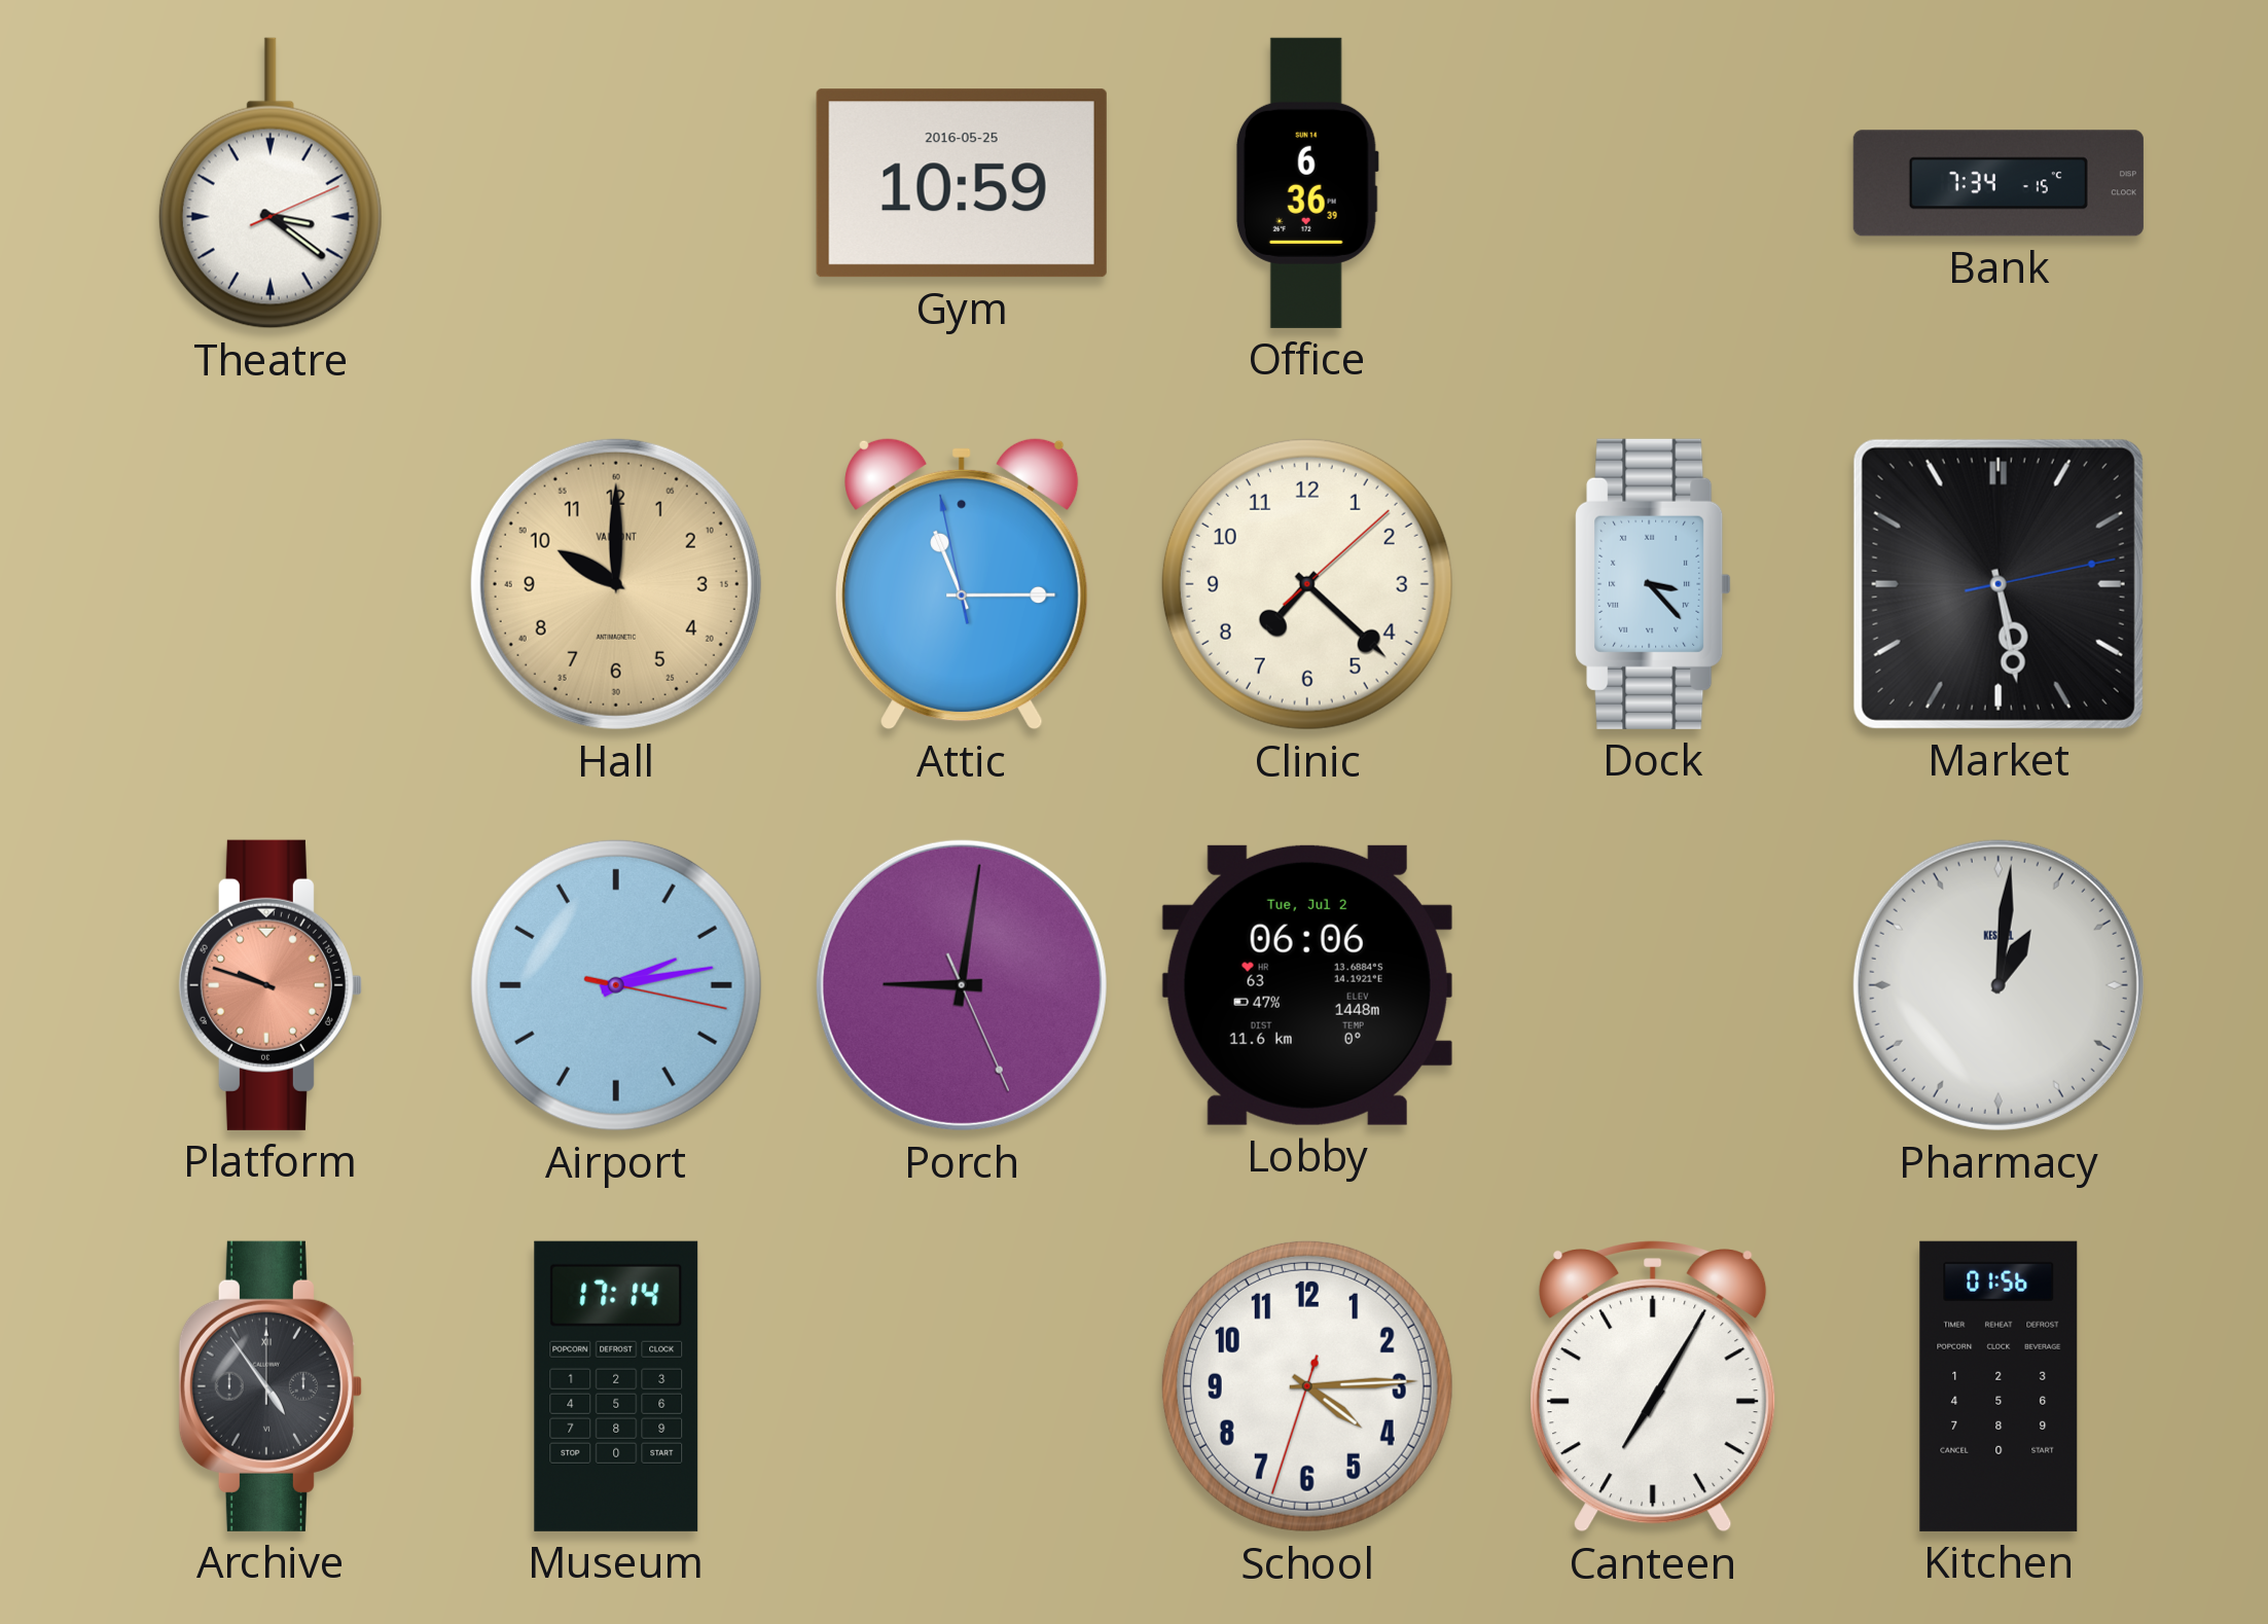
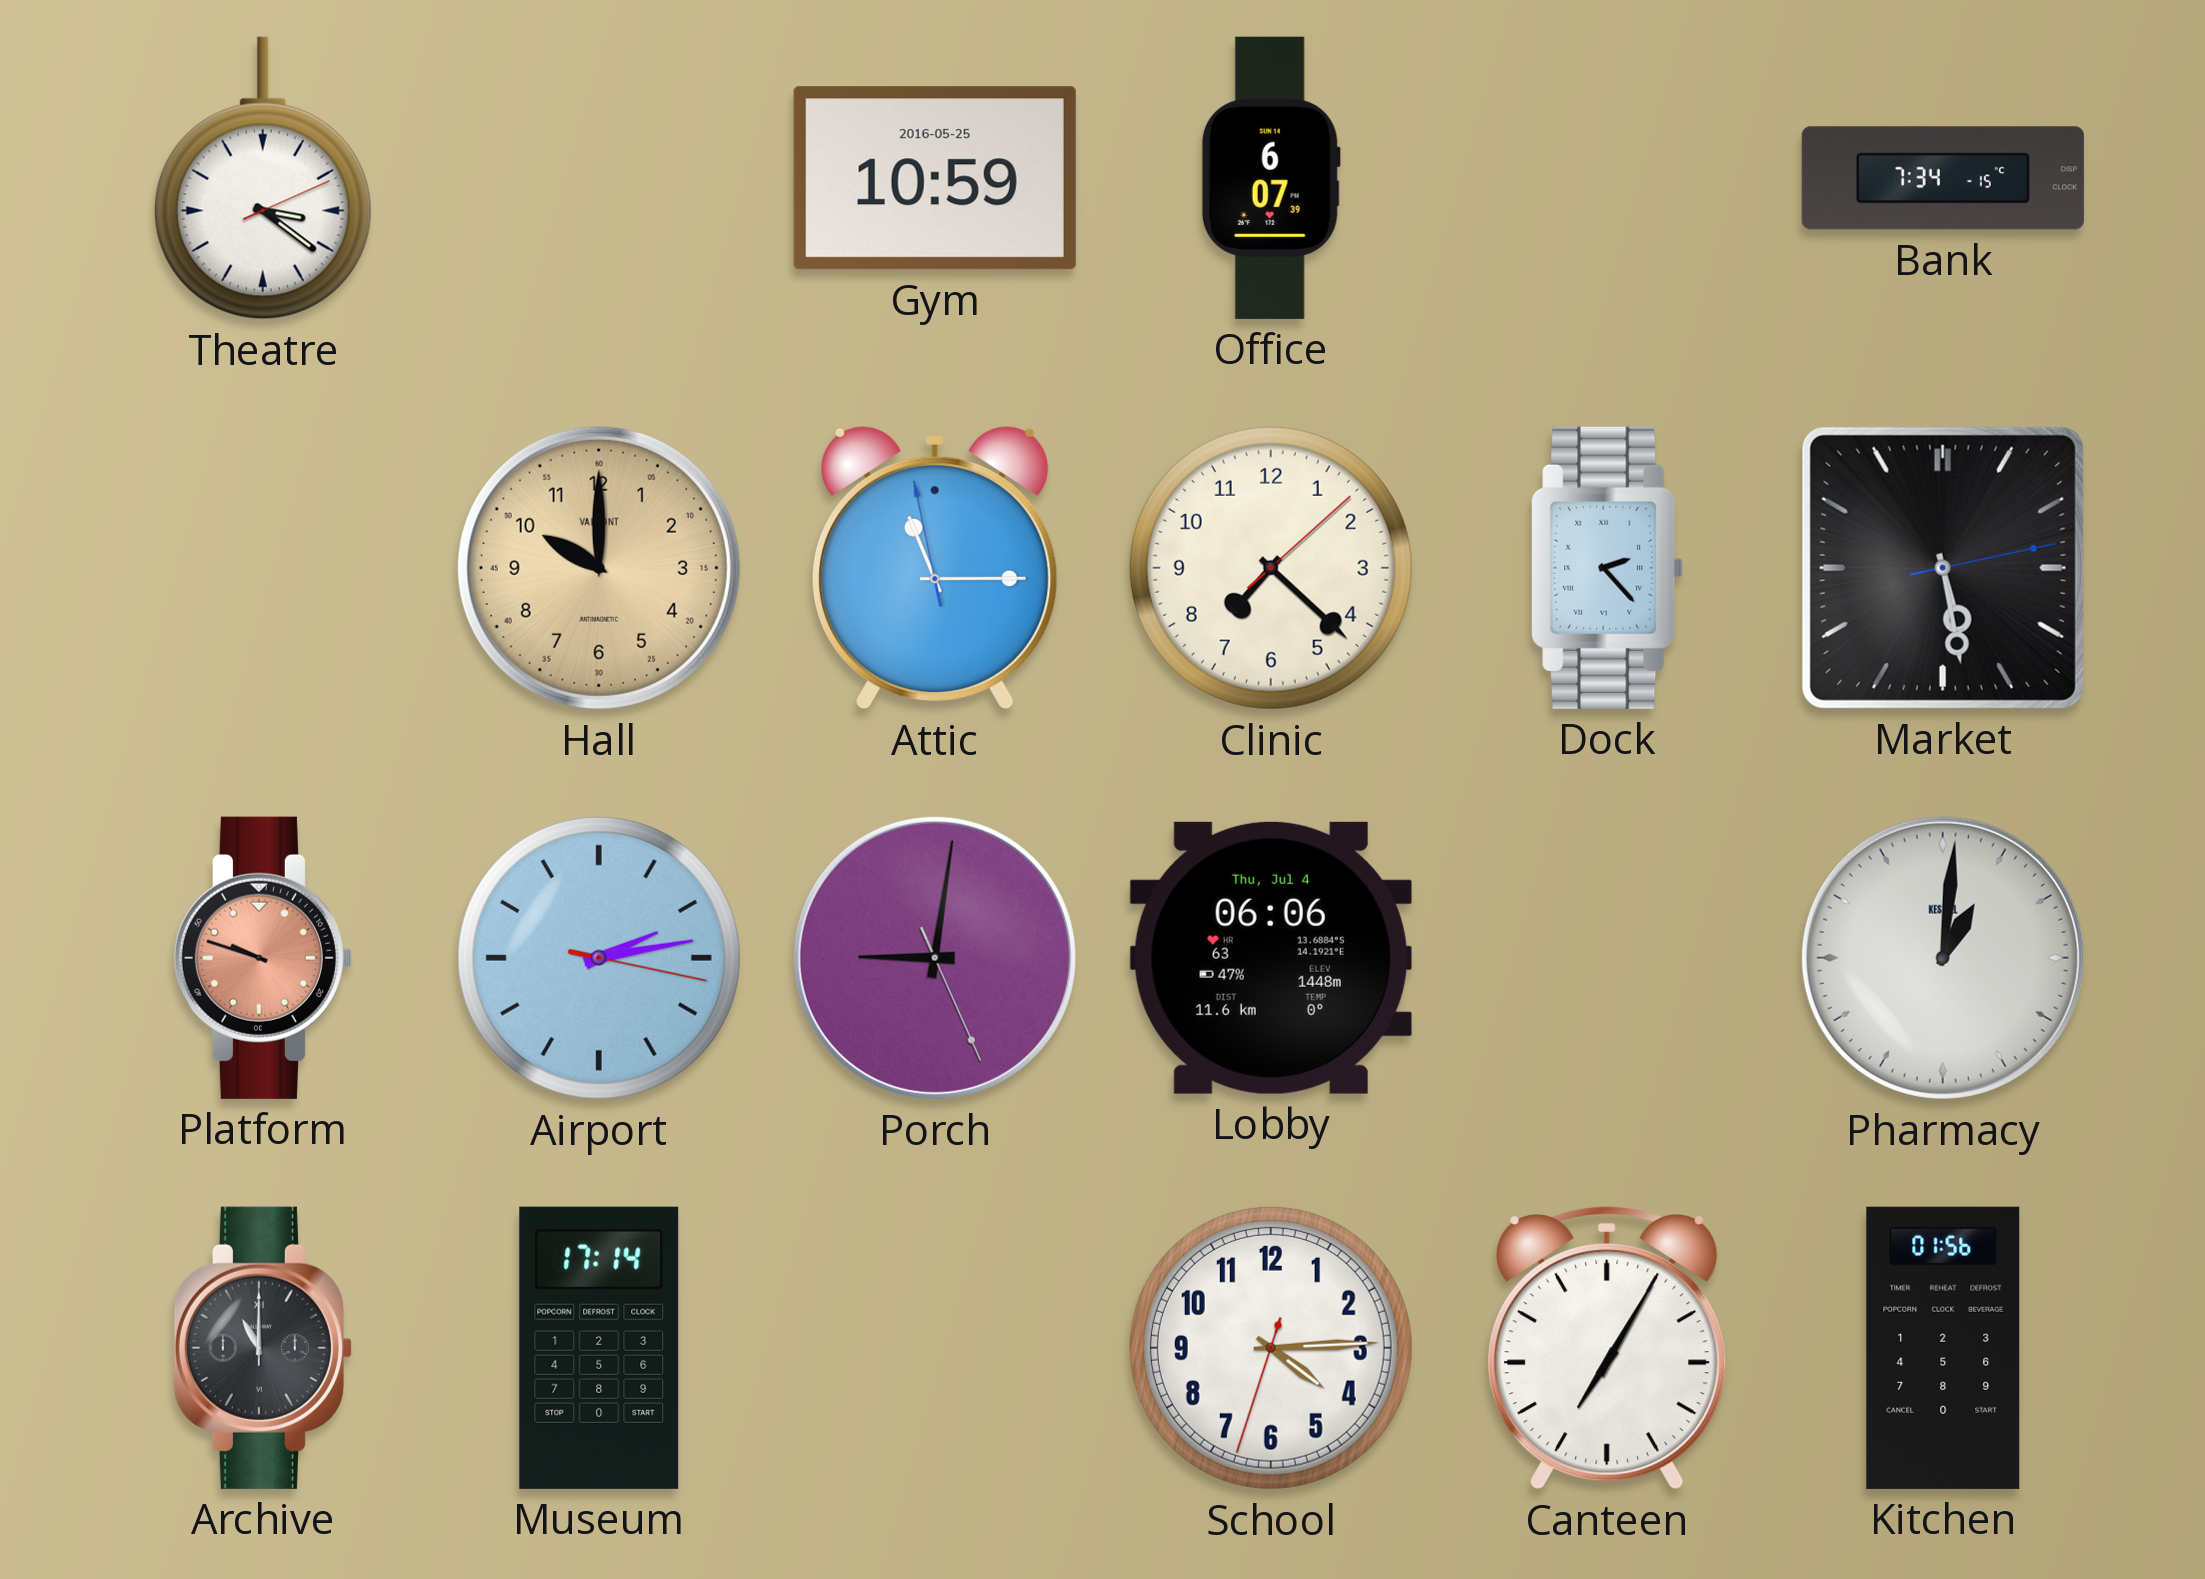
Office: 6:36 -> 6:07
Dock: 3:23 -> 2:23
Lobby date: Tue, Jul 2 -> Thu, Jul 4
Archive: 4:54 -> 11:00
